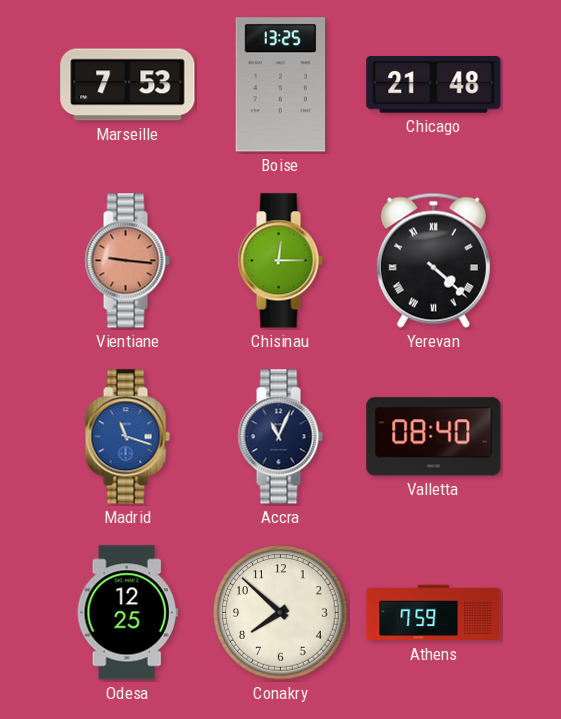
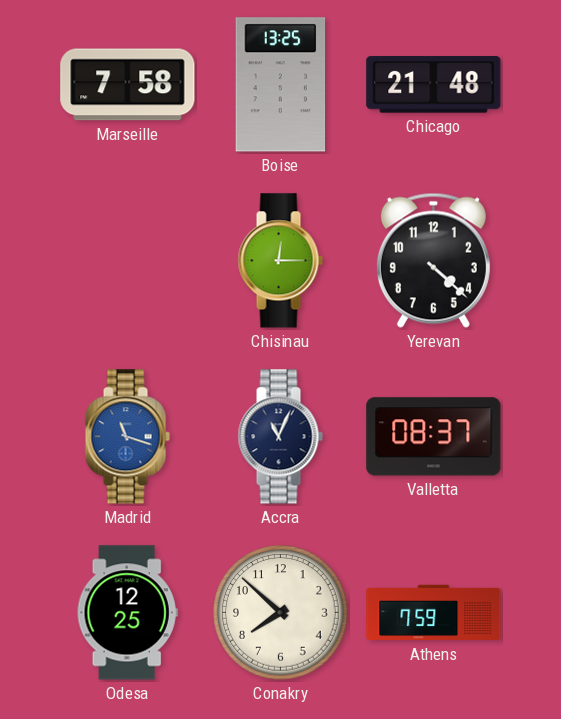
Marseille: 7:53 -> 7:58
Vientiane: 9:16 -> none
Yerevan numerals: Roman -> Arabic
Valletta: 08:40 -> 08:37
